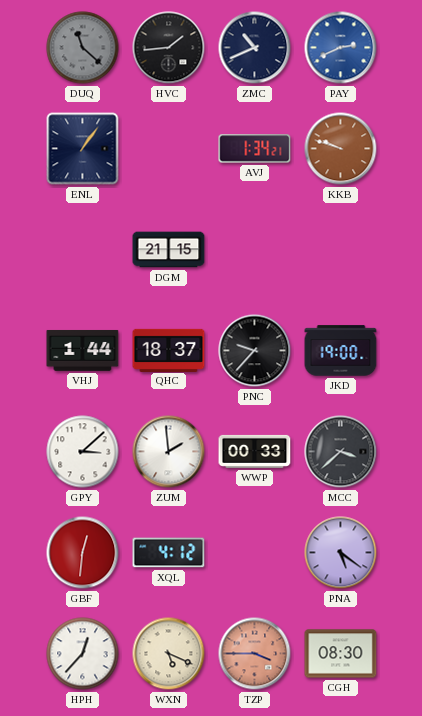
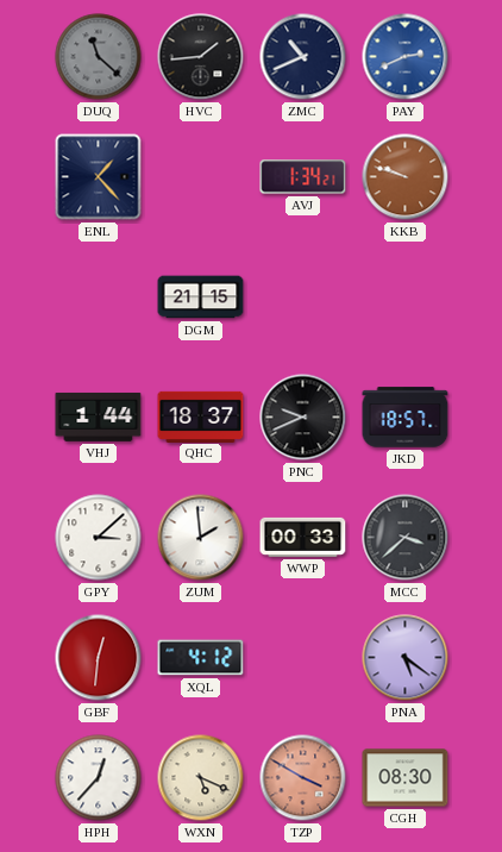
ENL: 1:06 -> 1:23
PNC: 9:37 -> 9:41
JKD: 19:00 -> 18:57
TZP: 3:45 -> 3:50
